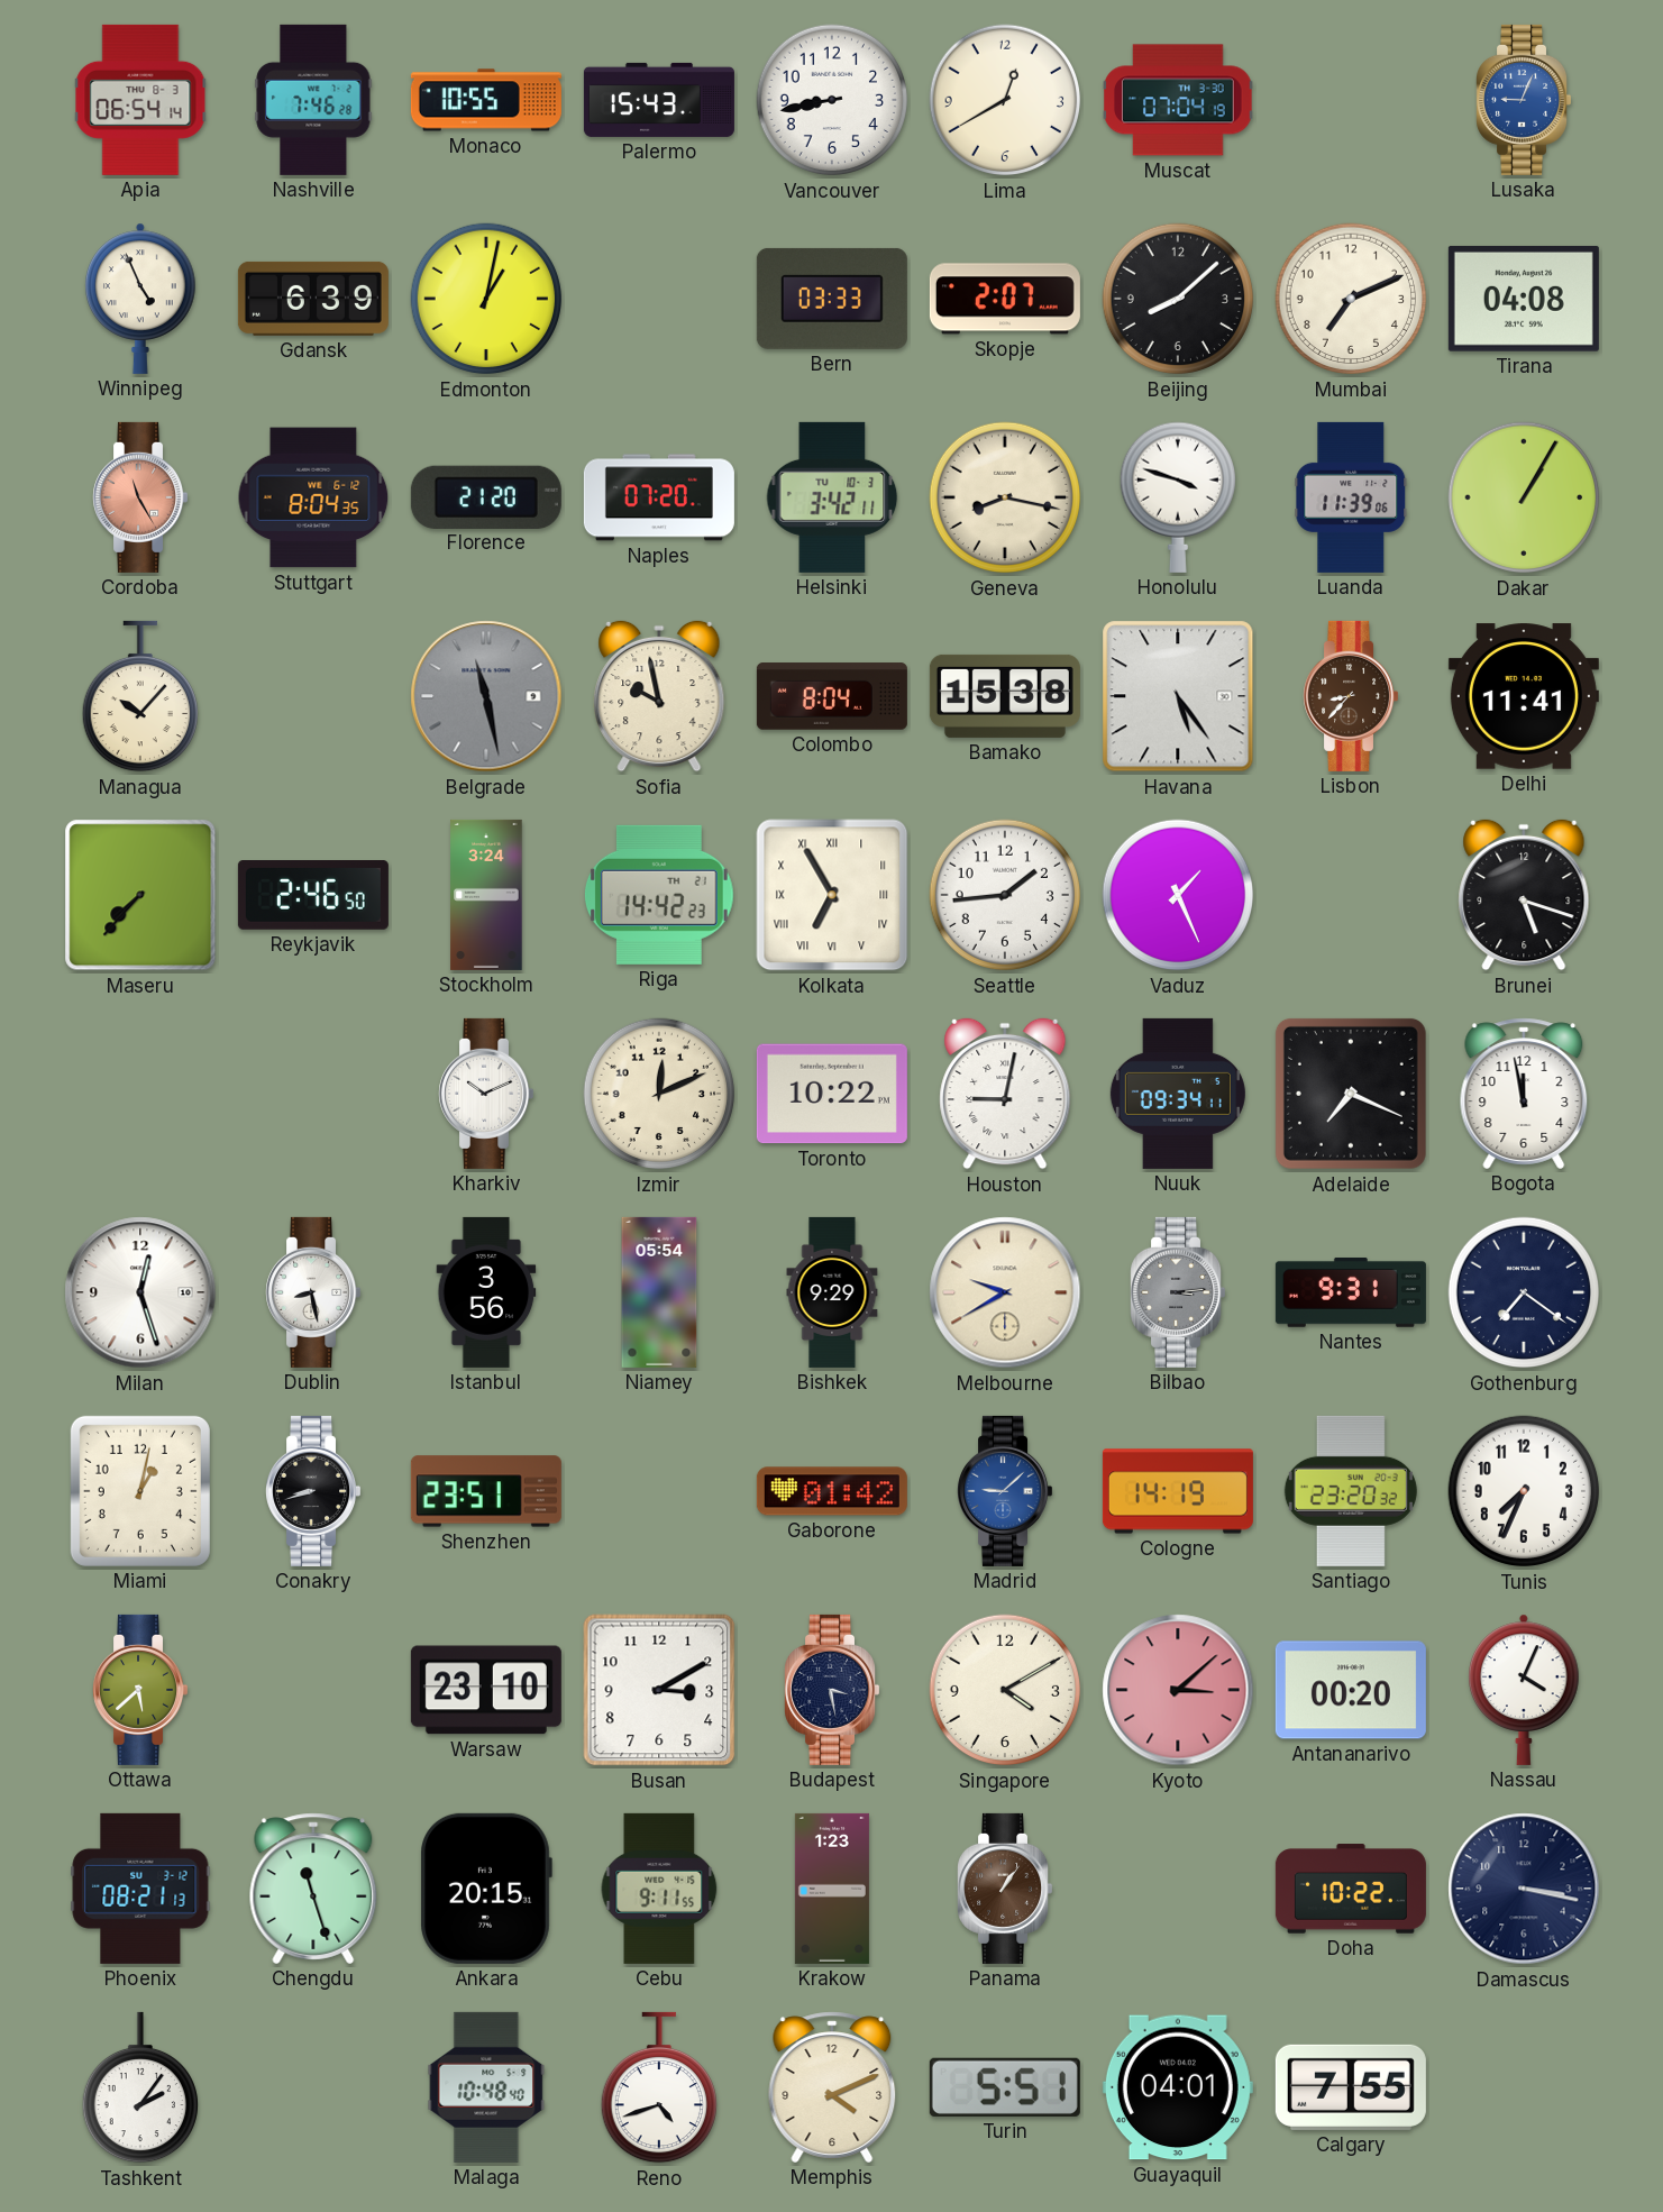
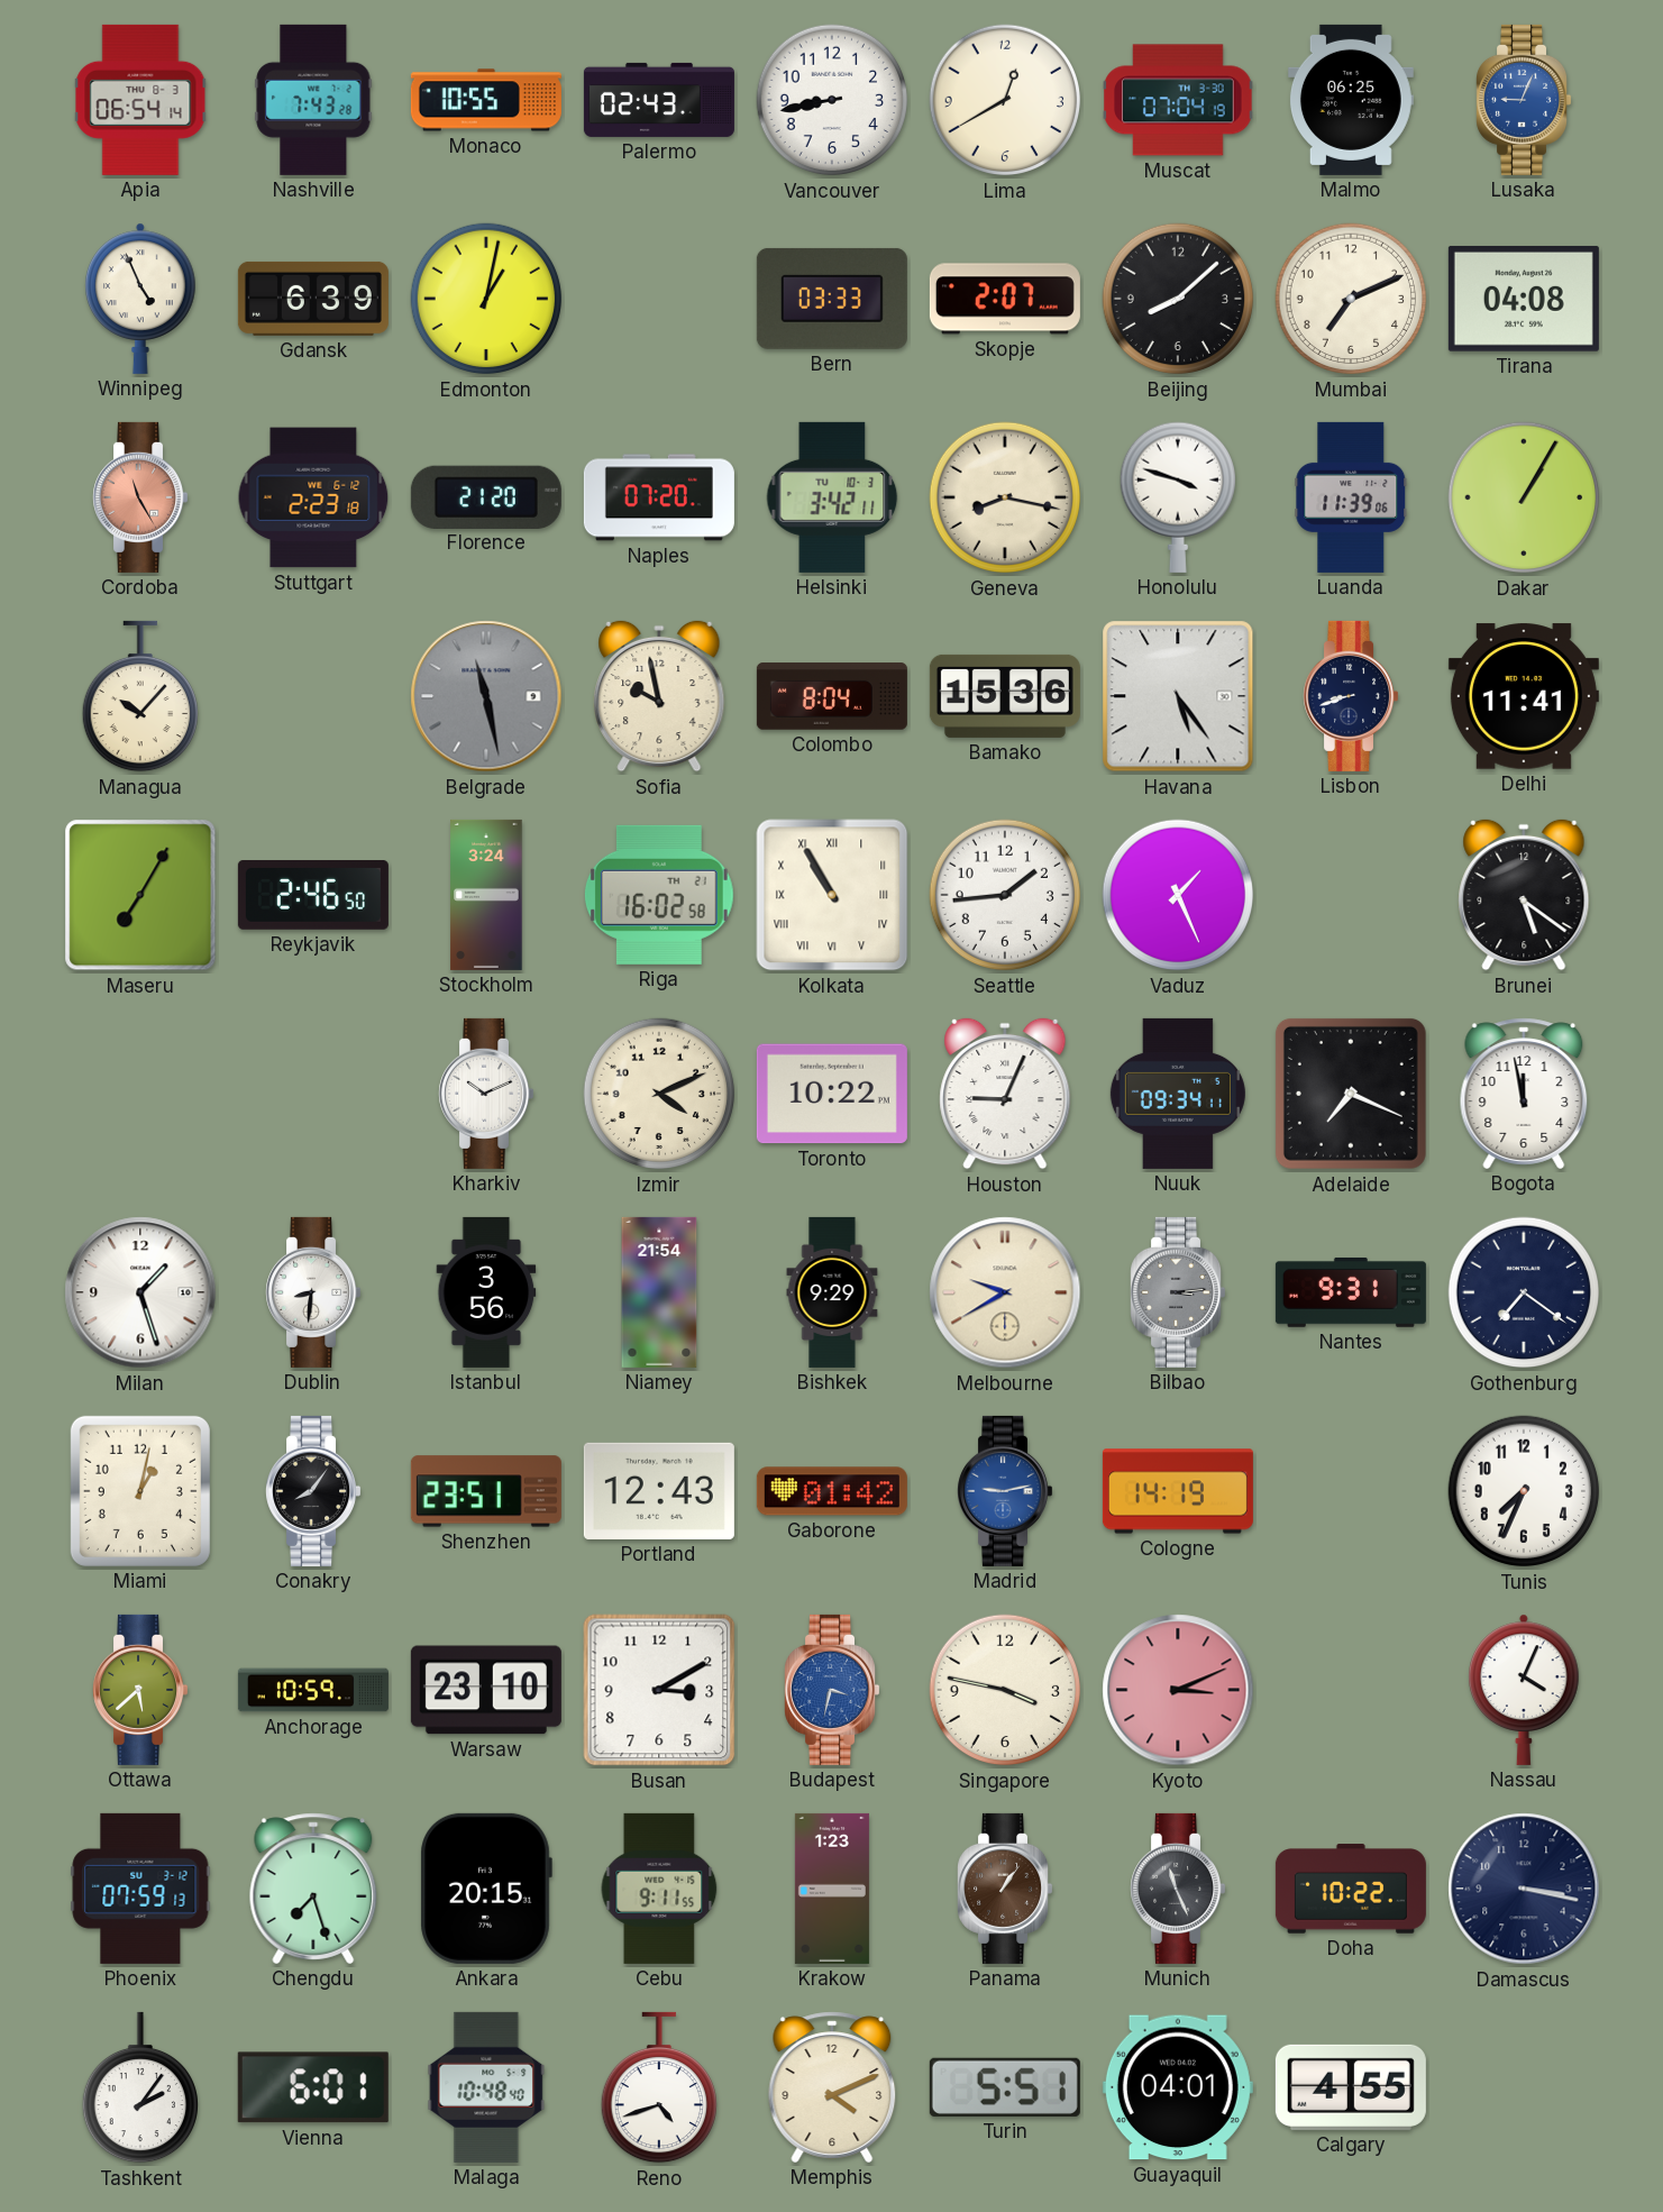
Nashville: 7:46 -> 7:43
Palermo: 15:43 -> 02:43
Malmo: none -> 06:25
Stuttgart: 8:04 -> 2:23
Bamako: 15:38 -> 15:36
Lisbon: 8:37 -> 8:42
Lisbon dial: brown -> navy
Maseru: 7:37 -> 7:05
Riga: 14:42 -> 16:02
Kolkata: 6:55 -> 10:55
Brunei: 5:18 -> 5:21
Izmir: 12:11 -> 4:11
Houston: 9:02 -> 9:04
Milan: 12:27 -> 1:27
Dublin: 8:28 -> 8:31
Niamey: 05:54 -> 21:54
Conakry: 8:42 -> 8:06
Portland: none -> 12:43
Madrid: 9:08 -> 9:13
Santiago: 23:20 -> none
Anchorage: none -> 10:59
Budapest: 3:28 -> 3:32
Budapest dial: navy -> blue
Singapore: 4:10 -> 3:47
Kyoto: 3:08 -> 3:11
Antananarivo: 00:20 -> none
Phoenix: 08:21 -> 07:59
Chengdu: 11:27 -> 7:27
Munich: none -> 11:26
Vienna: none -> 6:01
Calgary: 7:55 -> 4:55
